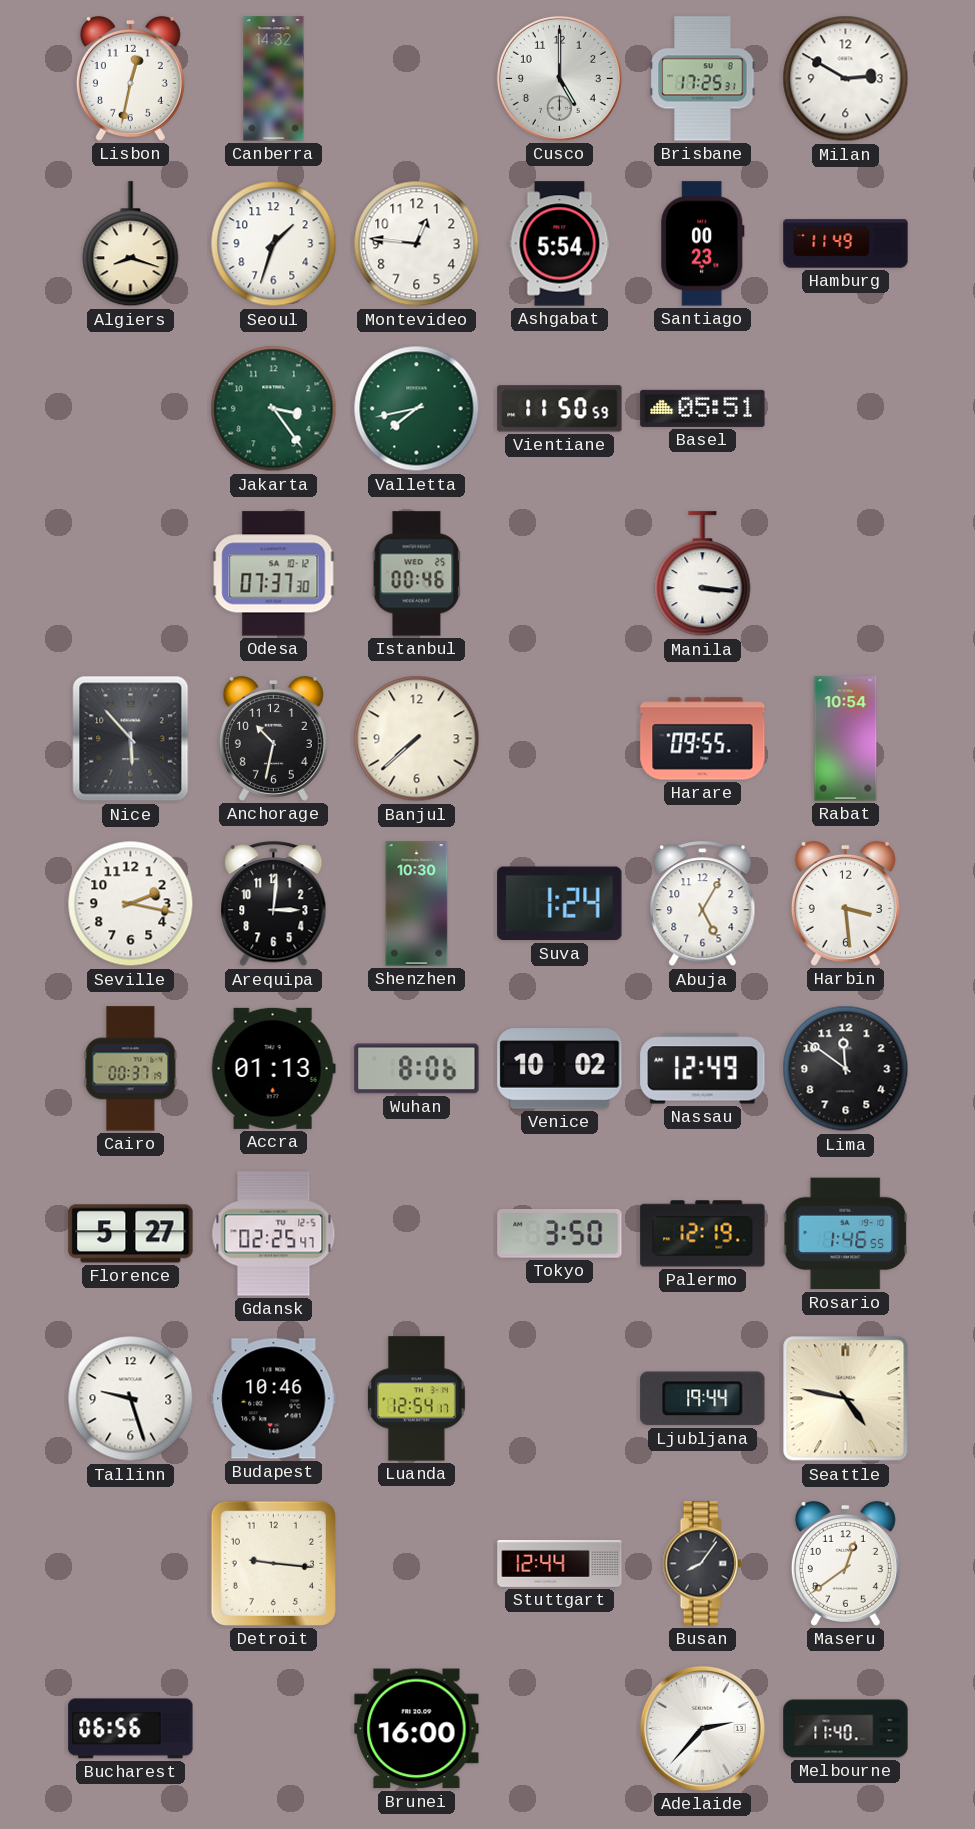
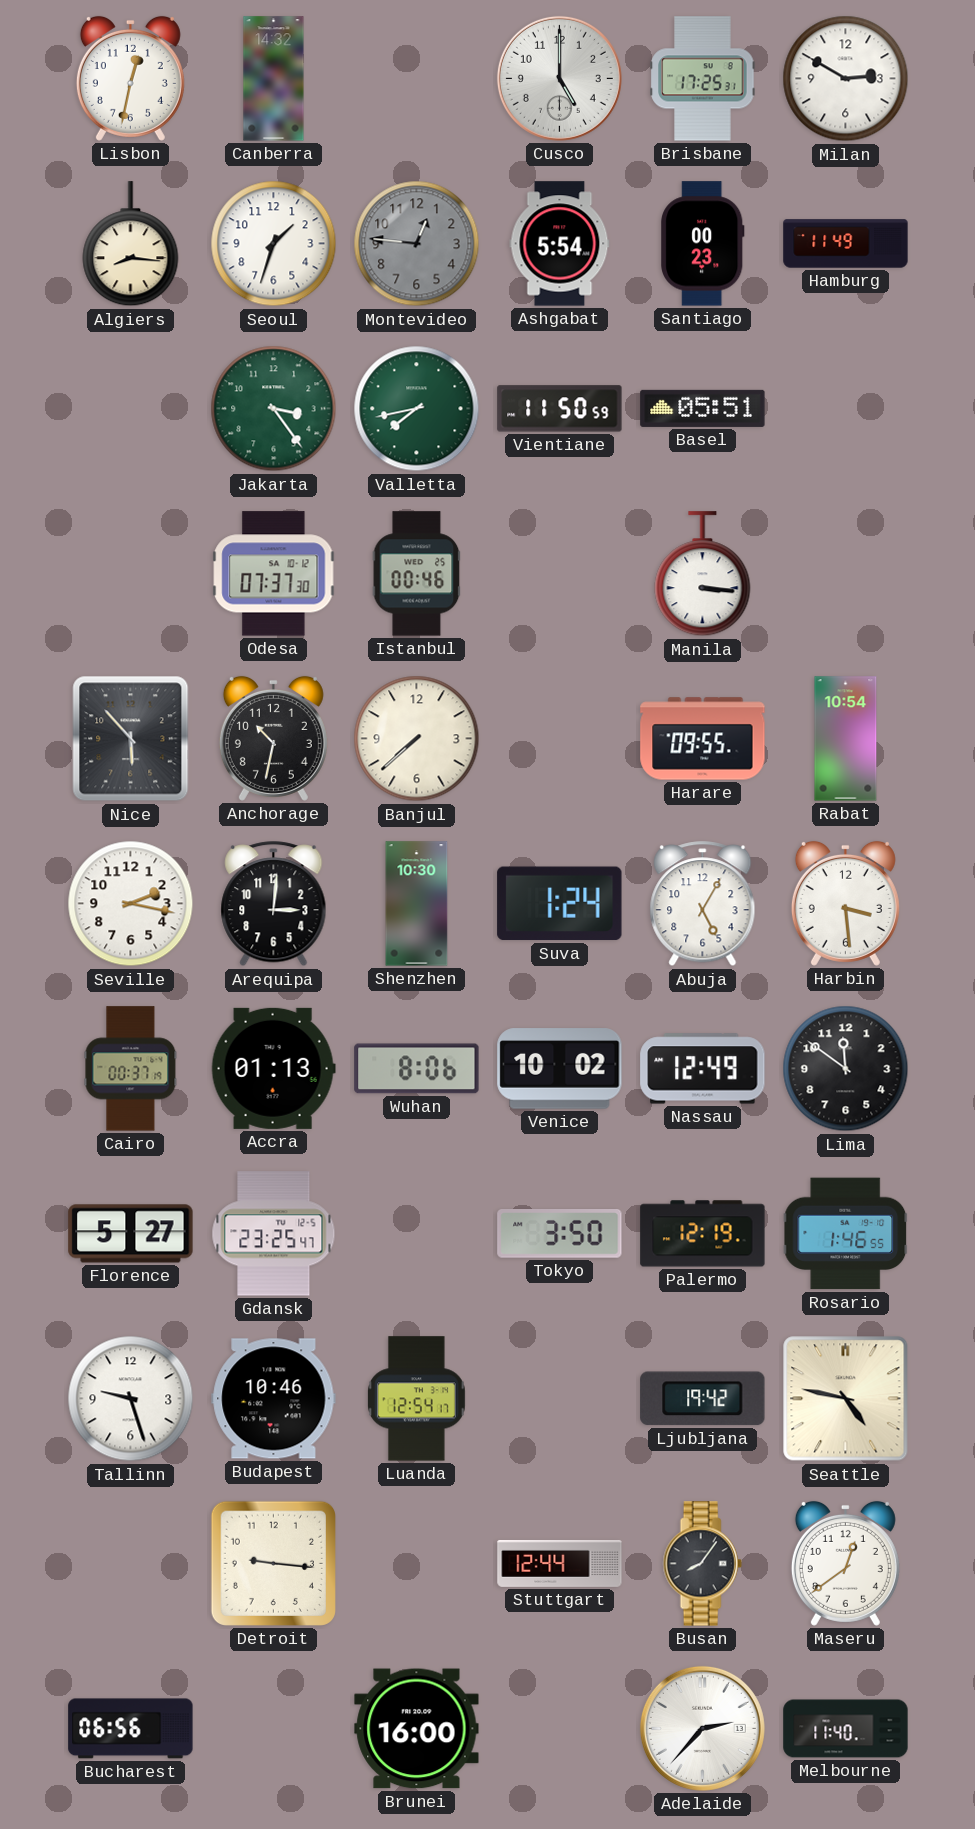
Algiers: 8:18 -> 8:16
Montevideo dial: white -> grey
Gdansk: 02:25 -> 23:25
Ljubljana: 19:44 -> 19:42
